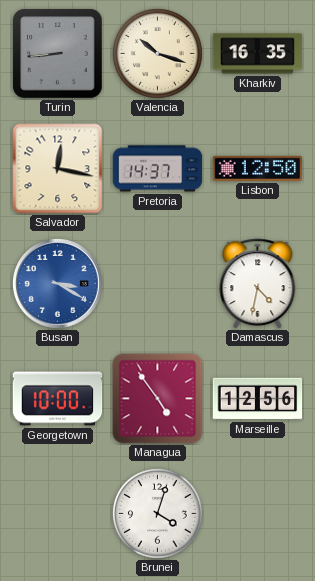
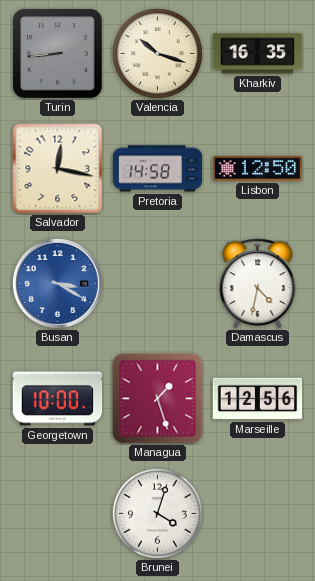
Pretoria: 14:37 -> 14:58
Managua: 4:54 -> 1:27
